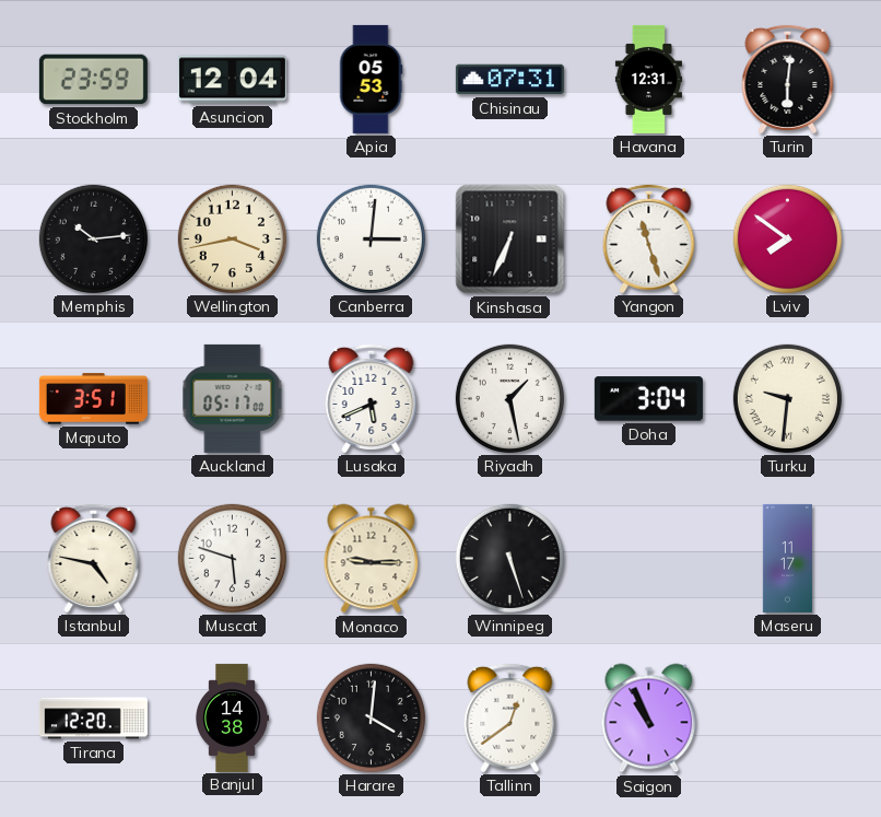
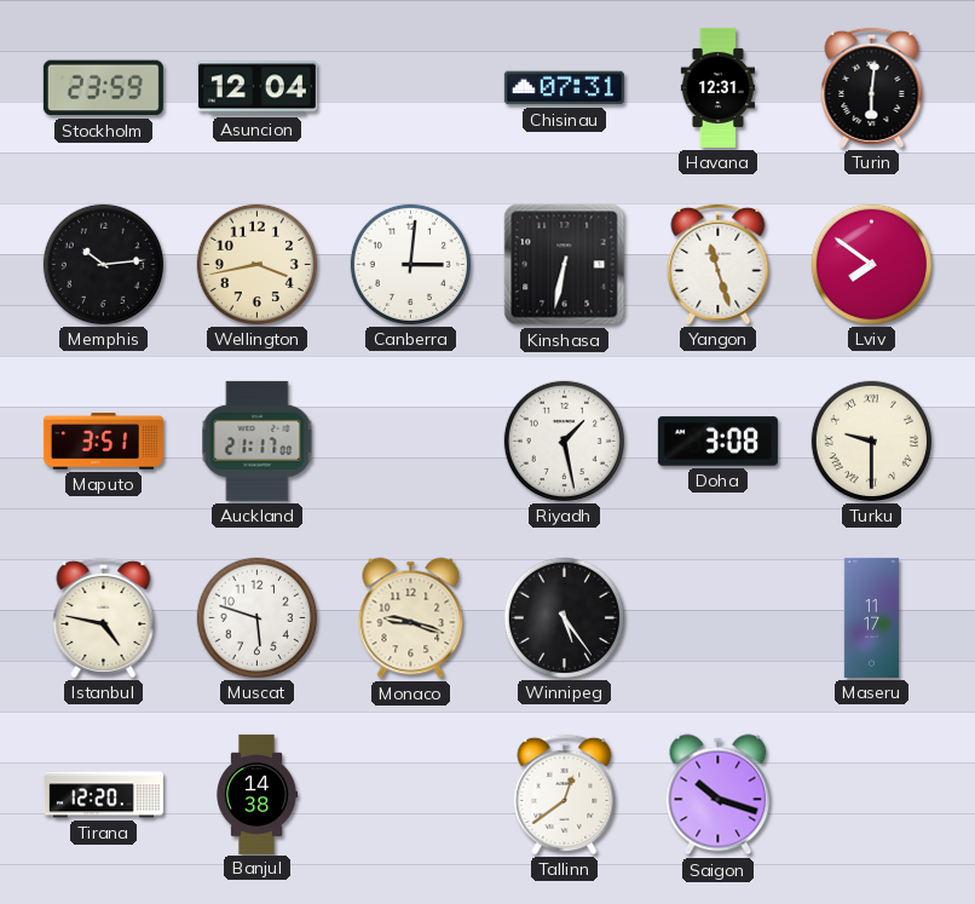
Apia: 05:53 -> none
Kinshasa: 6:34 -> 6:32
Auckland: 05:17 -> 21:17
Lusaka: 5:41 -> none
Doha: 3:04 -> 3:08
Turku: 9:31 -> 9:30
Monaco: 9:15 -> 9:18
Winnipeg: 5:27 -> 5:24
Harare: 4:01 -> none
Saigon: 10:56 -> 10:18
